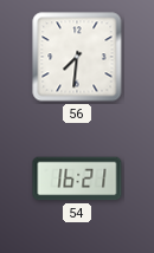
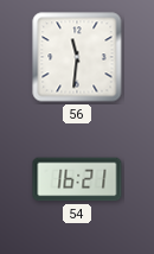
56: 7:31 -> 11:31
